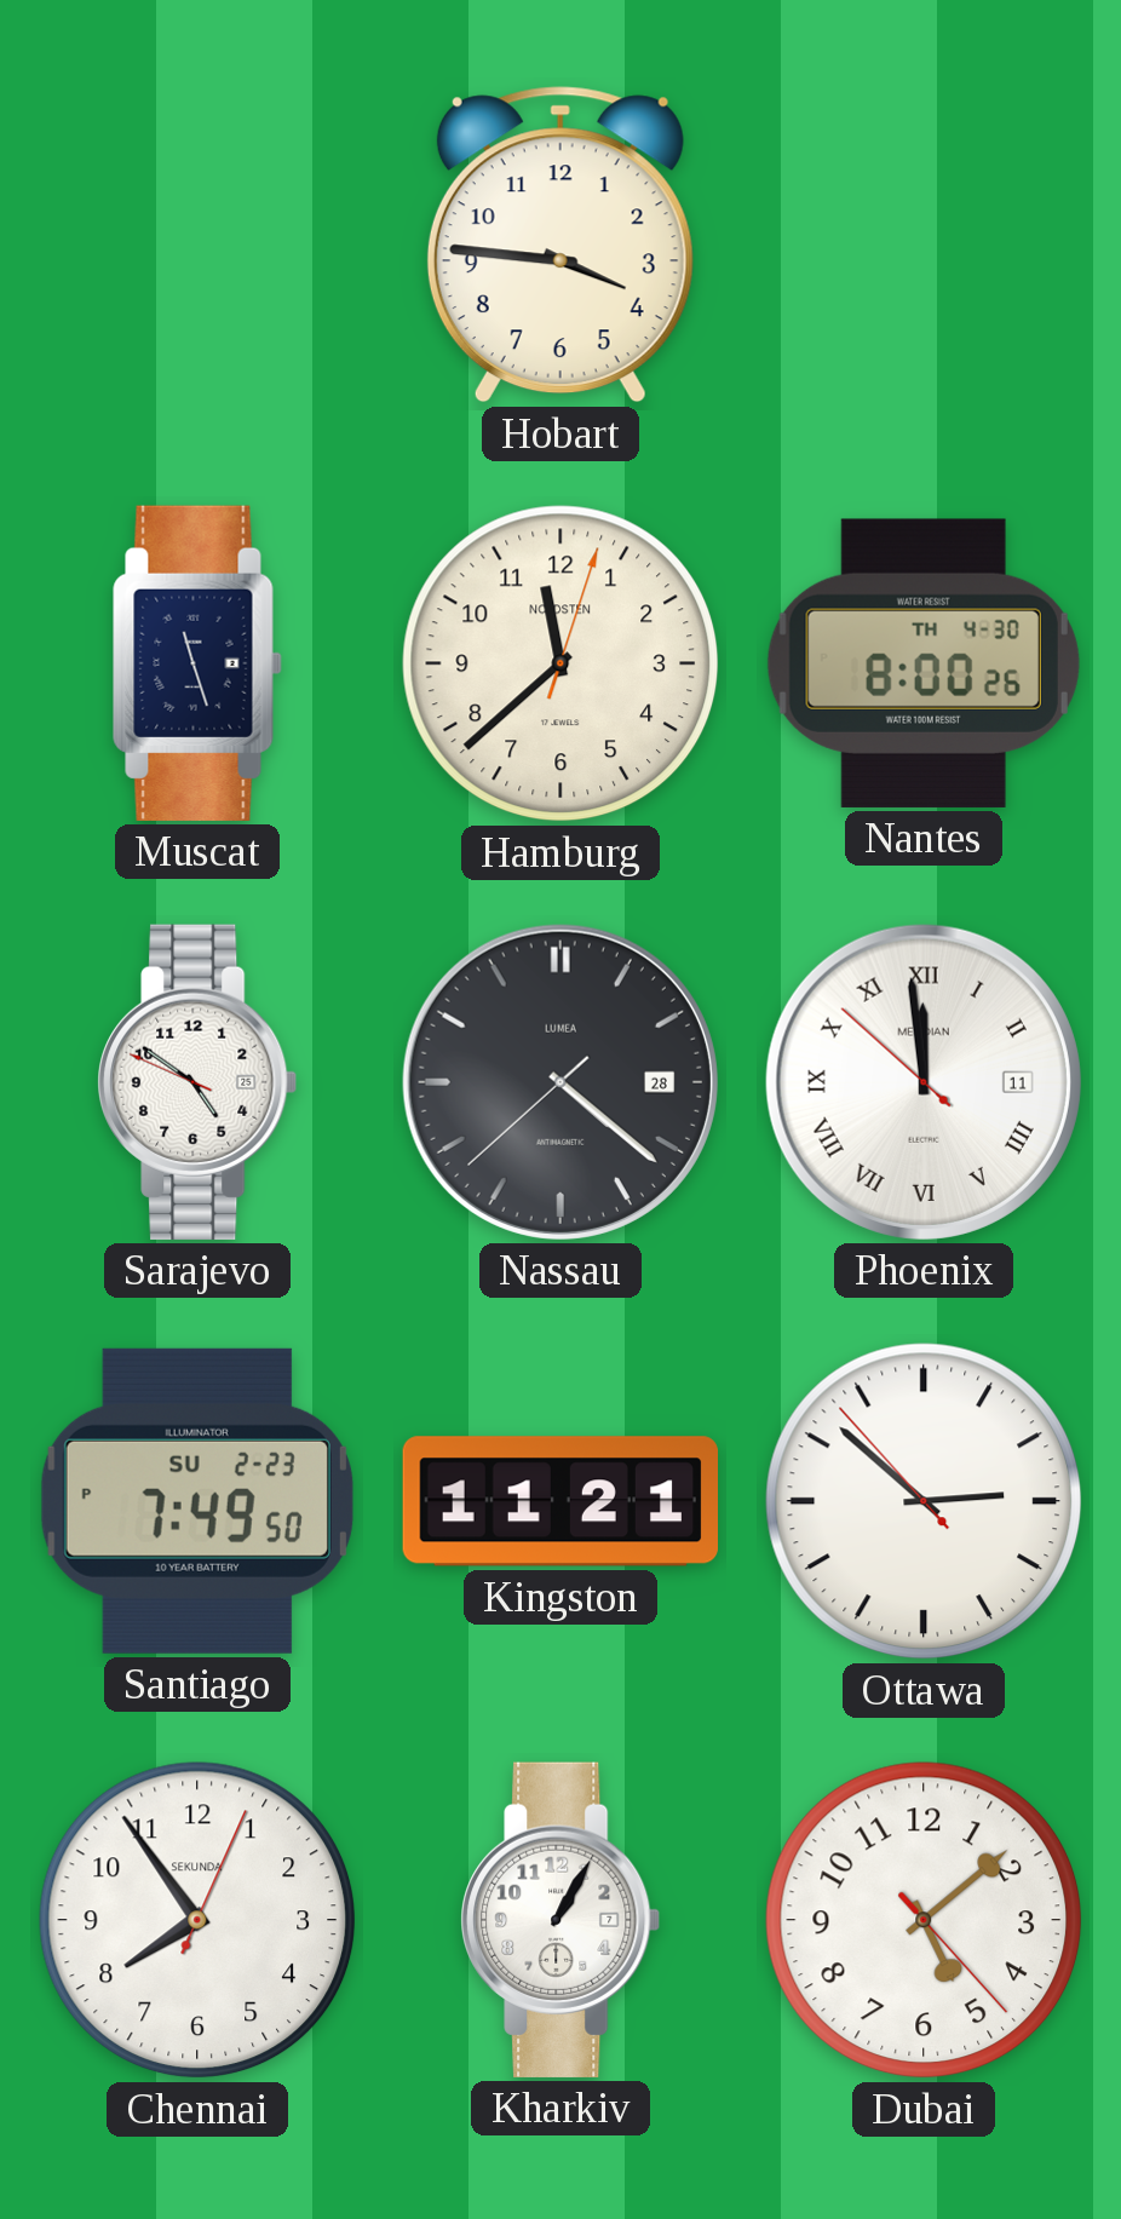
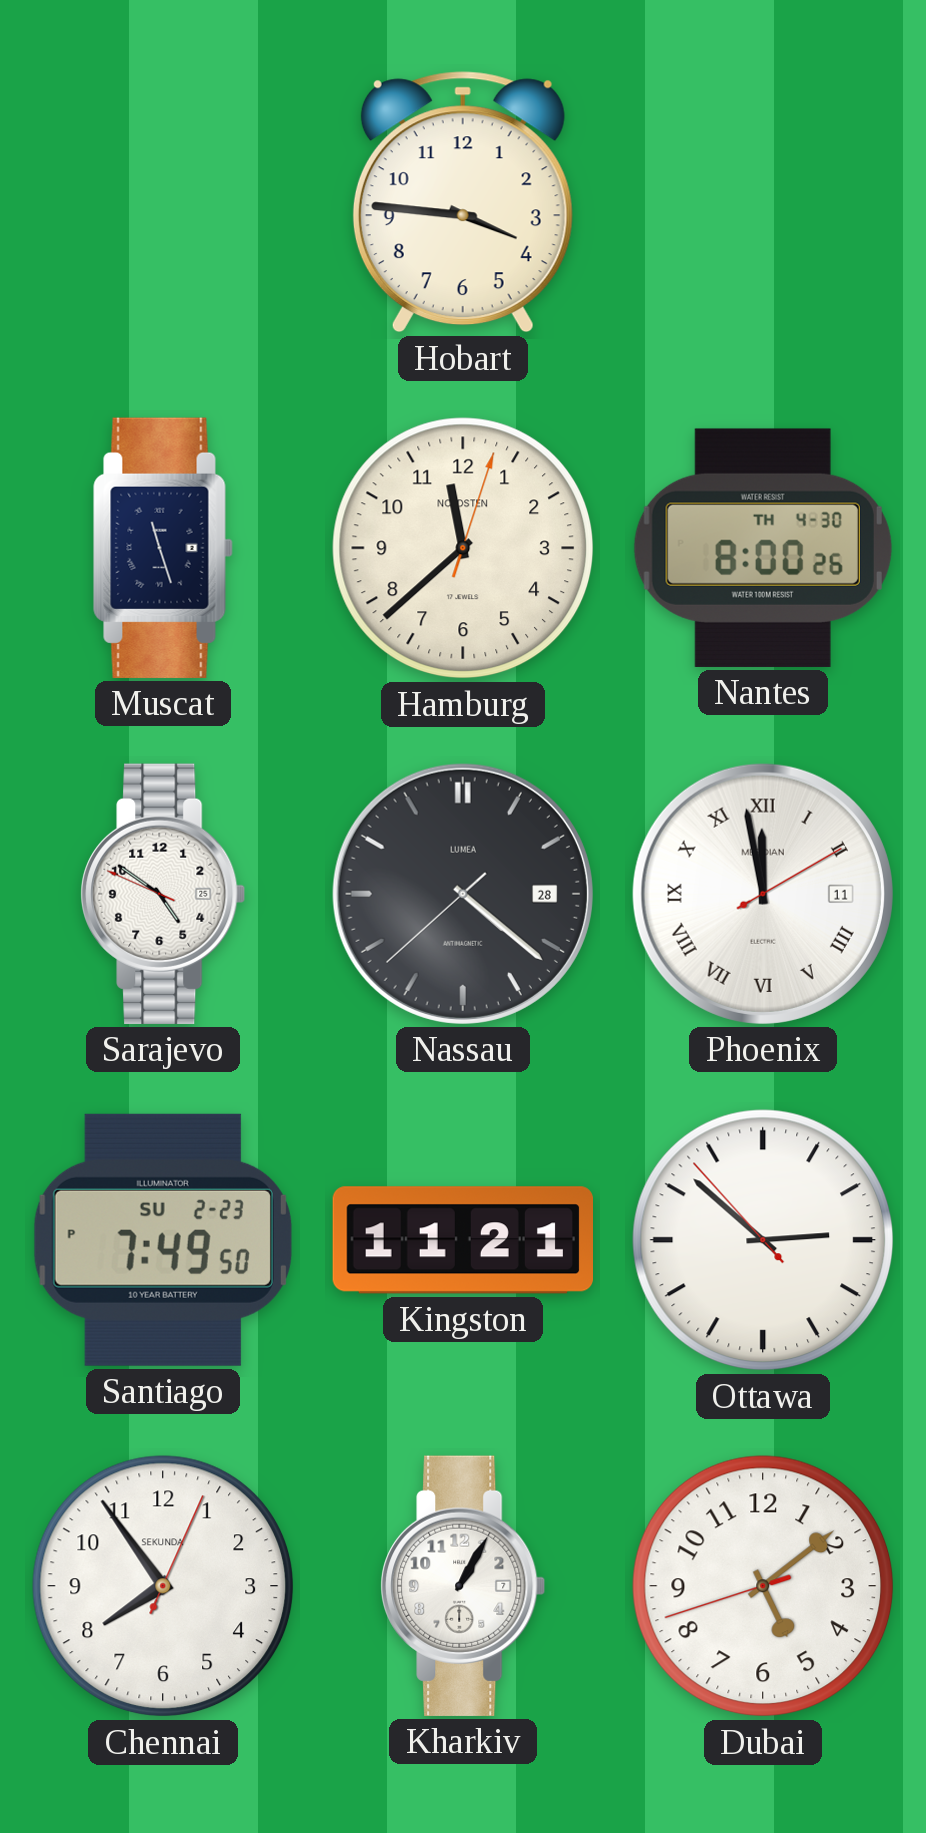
Phoenix: 11:58:52 -> 11:58:10
Dubai: 5:08:23 -> 5:08:42
